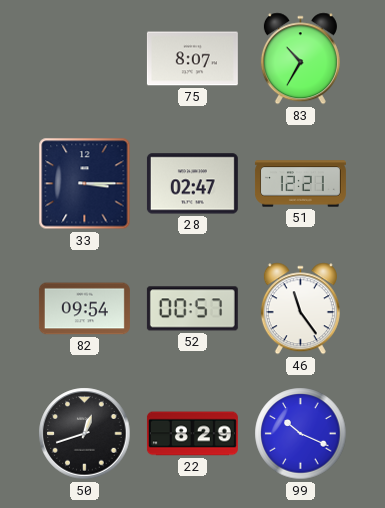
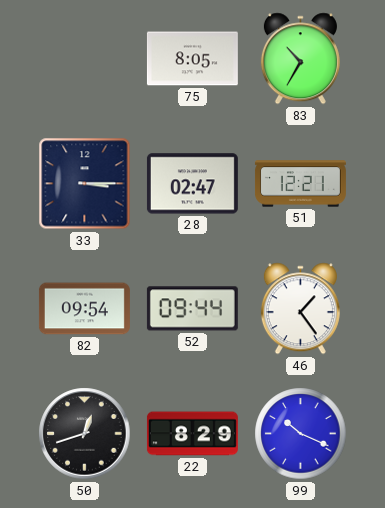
75: 8:07 -> 8:05
52: 00:57 -> 09:44
46: 11:24 -> 1:24
